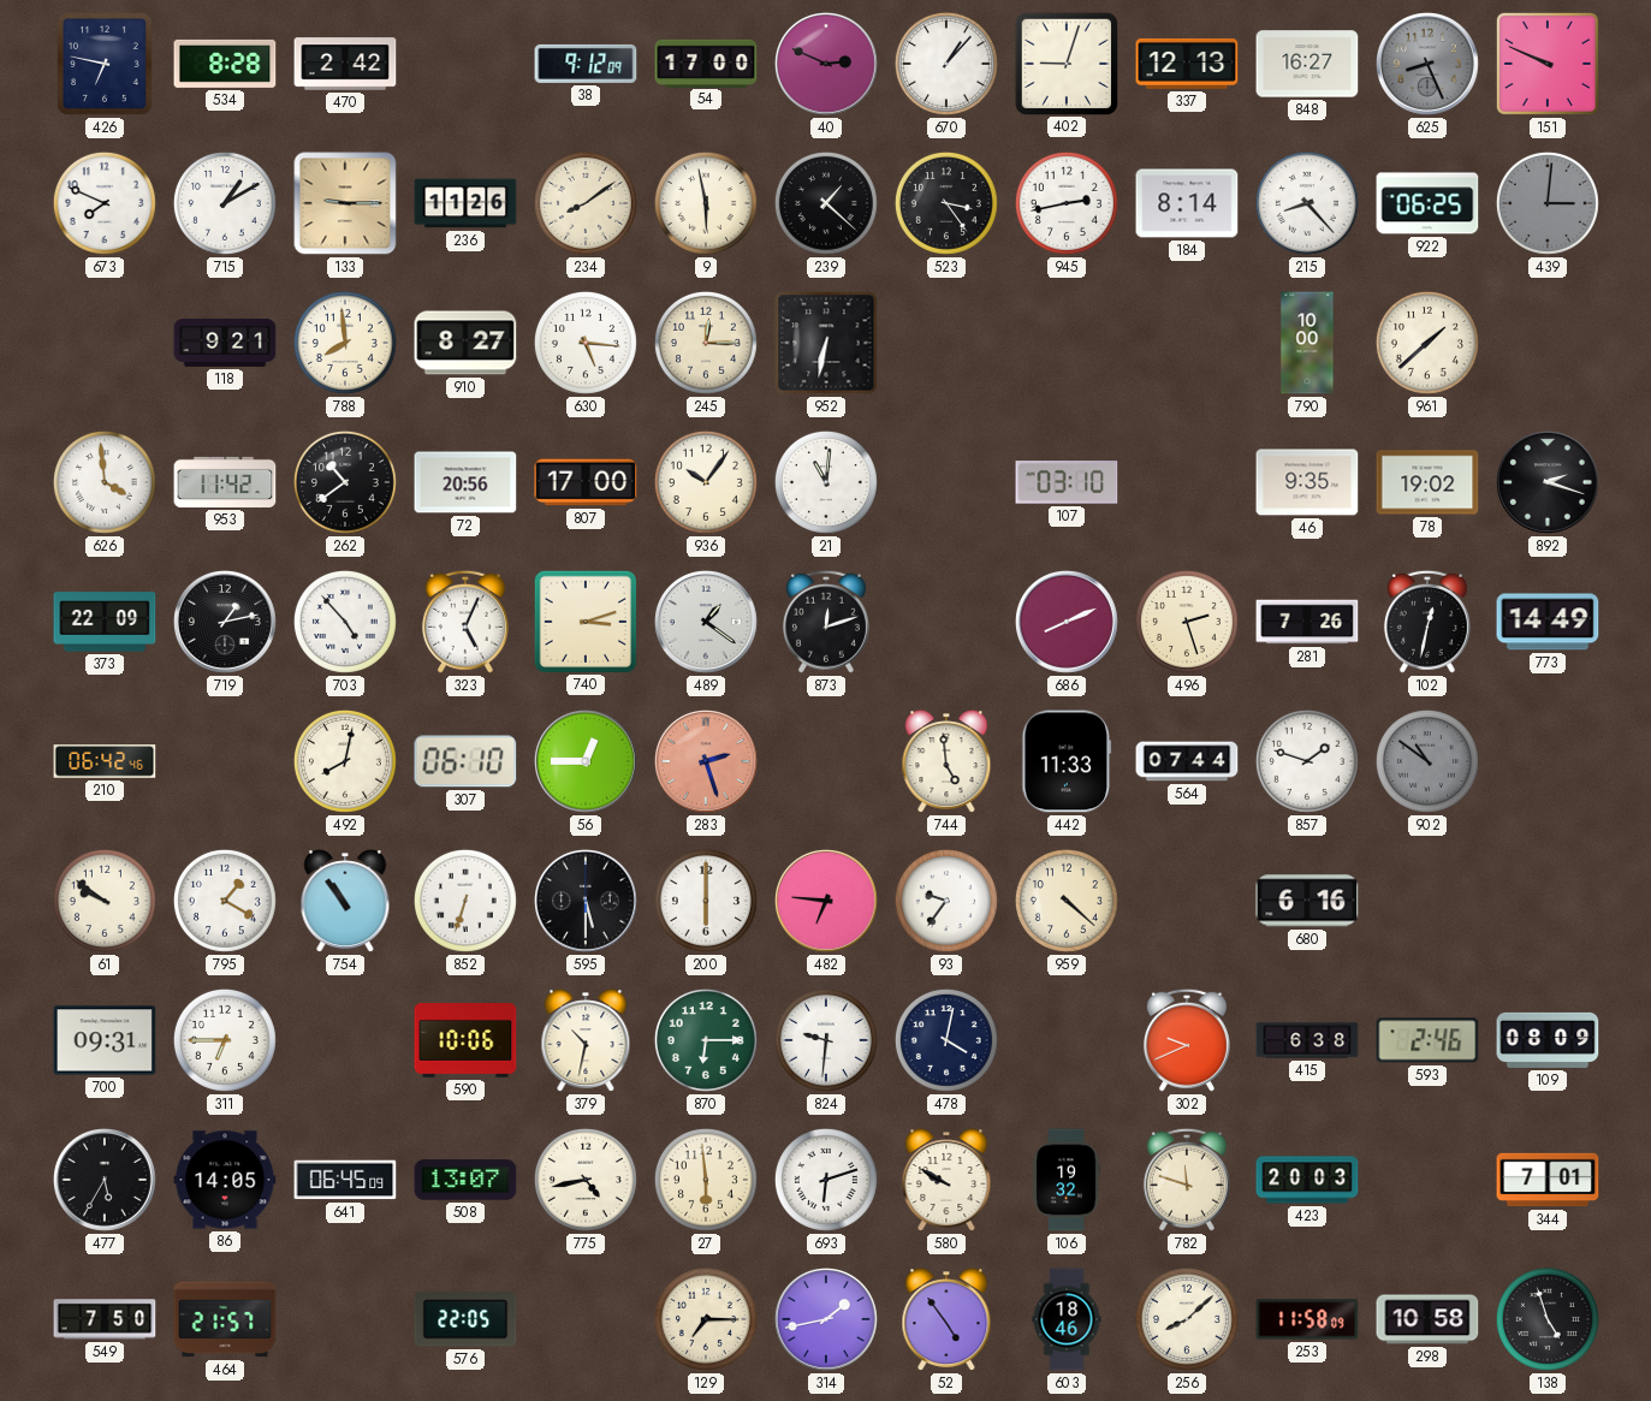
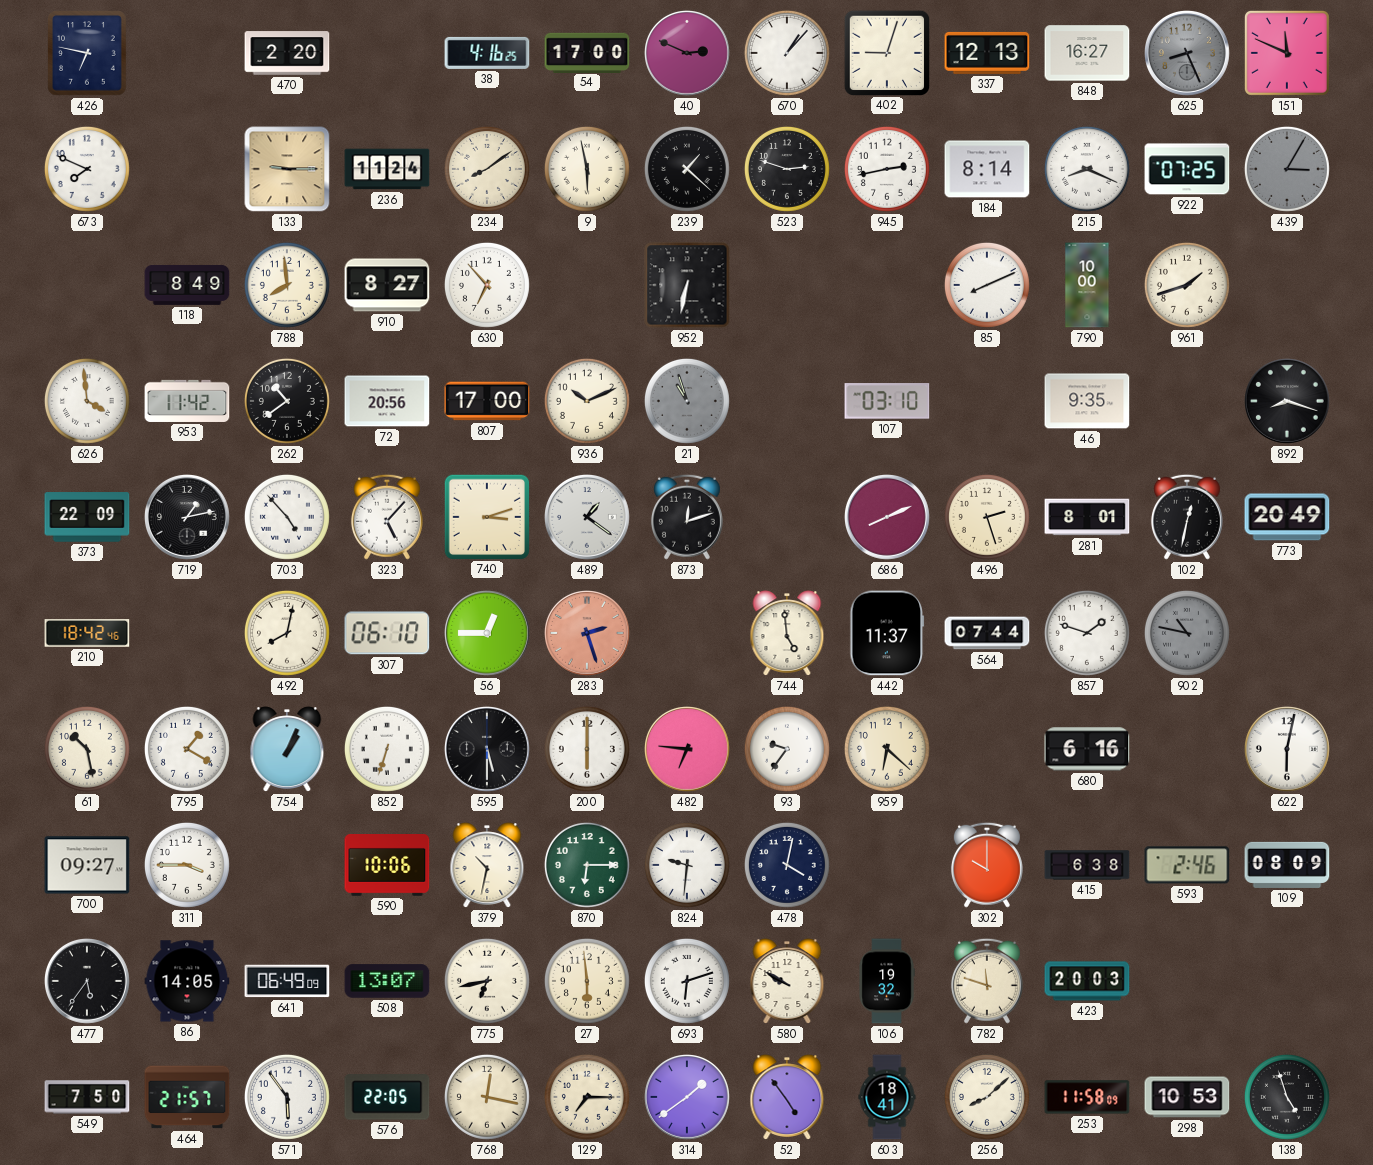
534: 8:28 -> none
470: 2:42 -> 2:20
38: 9:12 -> 4:16
151: 9:49 -> 11:49
715: 1:10 -> none
236: 11:26 -> 11:24
523: 3:24 -> 2:48
215: 8:23 -> 8:19
922: 06:25 -> 07:25
439: 3:01 -> 3:05
118: 9:21 -> 8:49
630: 5:16 -> 6:53
245: 12:15 -> none
85: none -> 8:11
961: 1:38 -> 1:42
936: 10:06 -> 10:11
21: 11:01 -> 10:57
21 dial: white -> grey
78: 19:02 -> none
892: 2:18 -> 8:18
323: 5:04 -> 5:07
281: 7:26 -> 8:01
773: 14:49 -> 20:49
210: 06:42 -> 18:42
442: 11:33 -> 11:37
902: 10:51 -> 10:47
61: 9:51 -> 10:28
754: 10:54 -> 1:04
959: 4:22 -> 6:22
622: none -> 6:02
700: 09:31 -> 09:27
311: 6:45 -> 3:45
302: 9:41 -> 10:00
477: 5:35 -> 5:36
641: 06:45 -> 06:49
775: 4:43 -> 6:43
344: 7:01 -> none
571: none -> 5:54
768: none -> 12:17
314: 1:43 -> 1:39
603: 18:46 -> 18:41
298: 10:58 -> 10:53
